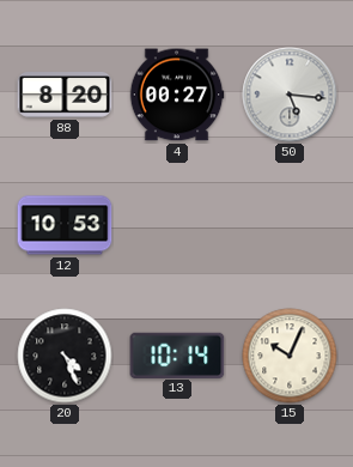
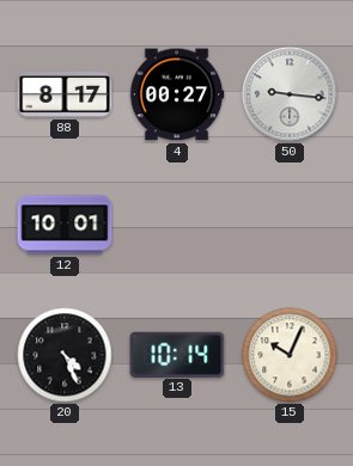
88: 8:20 -> 8:17
50: 5:16 -> 9:16
12: 10:53 -> 10:01
